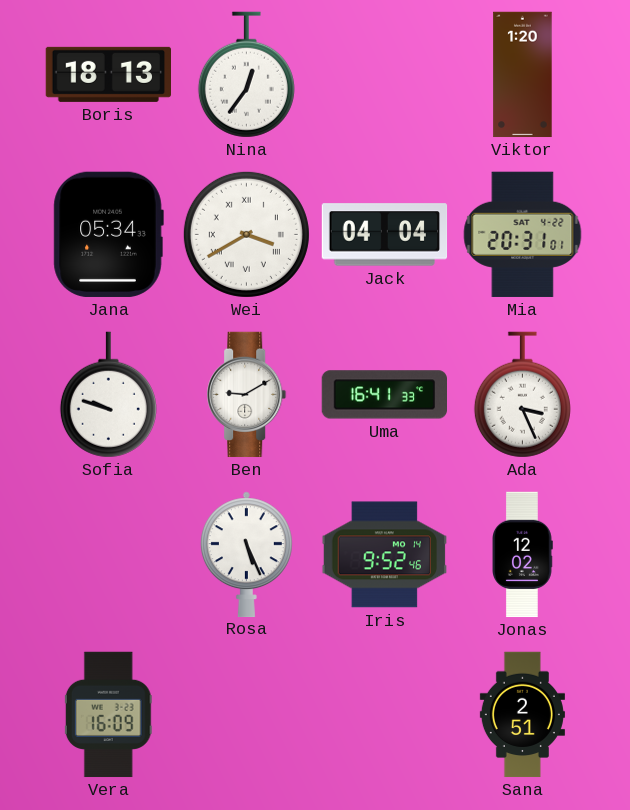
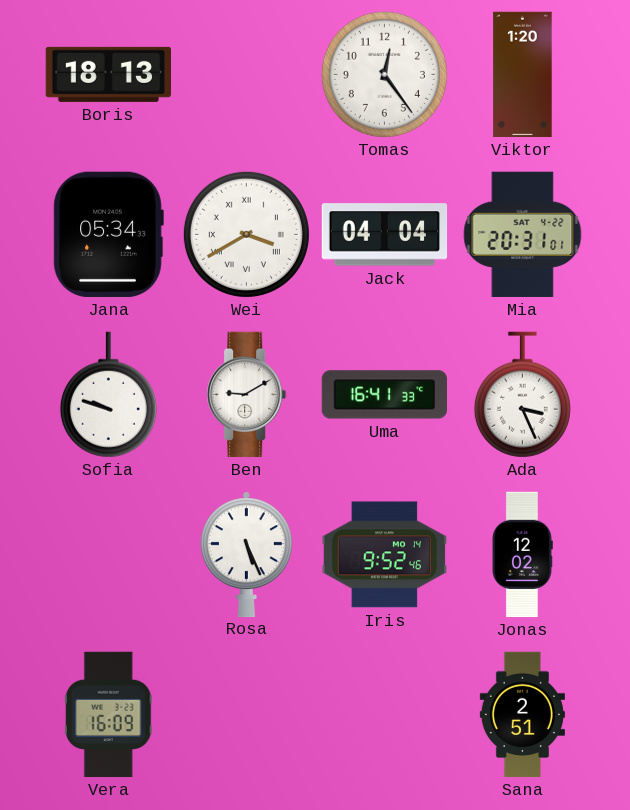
Nina: 12:36 -> none
Tomas: none -> 12:24
